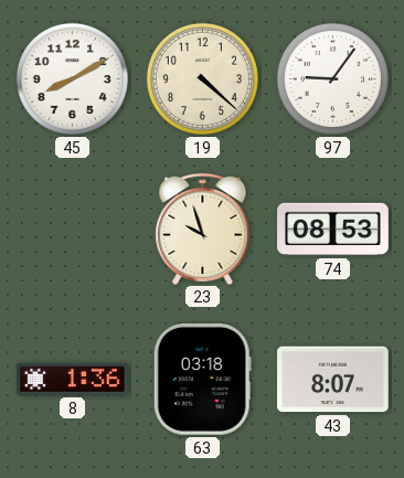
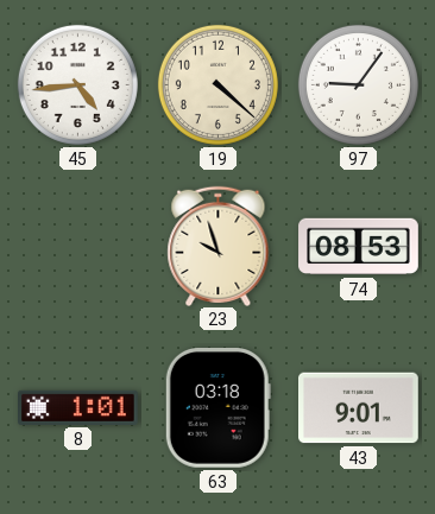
45: 8:10 -> 4:44
8: 1:36 -> 1:01
43: 8:07 -> 9:01
